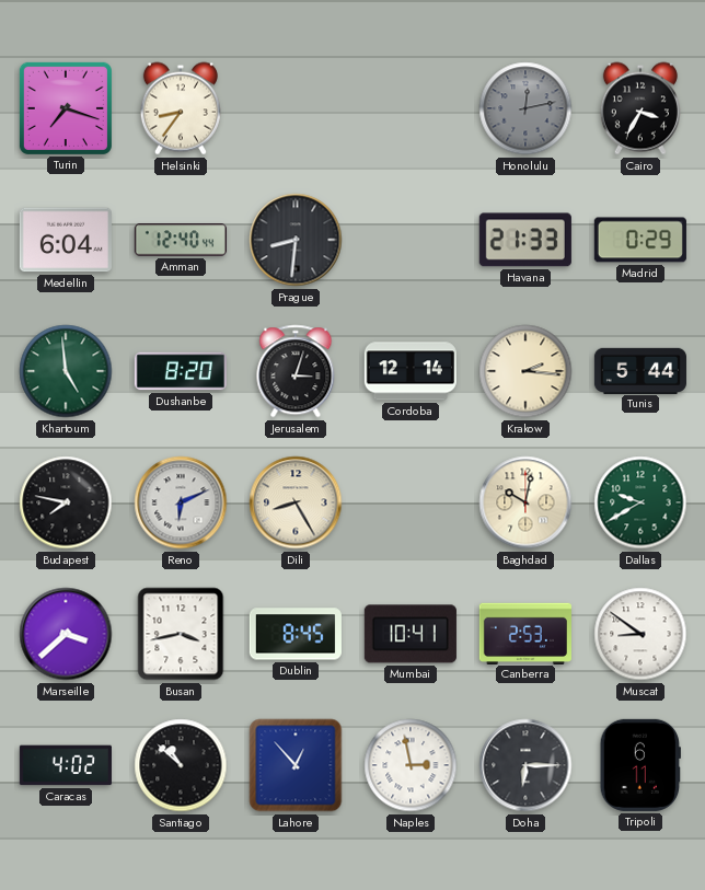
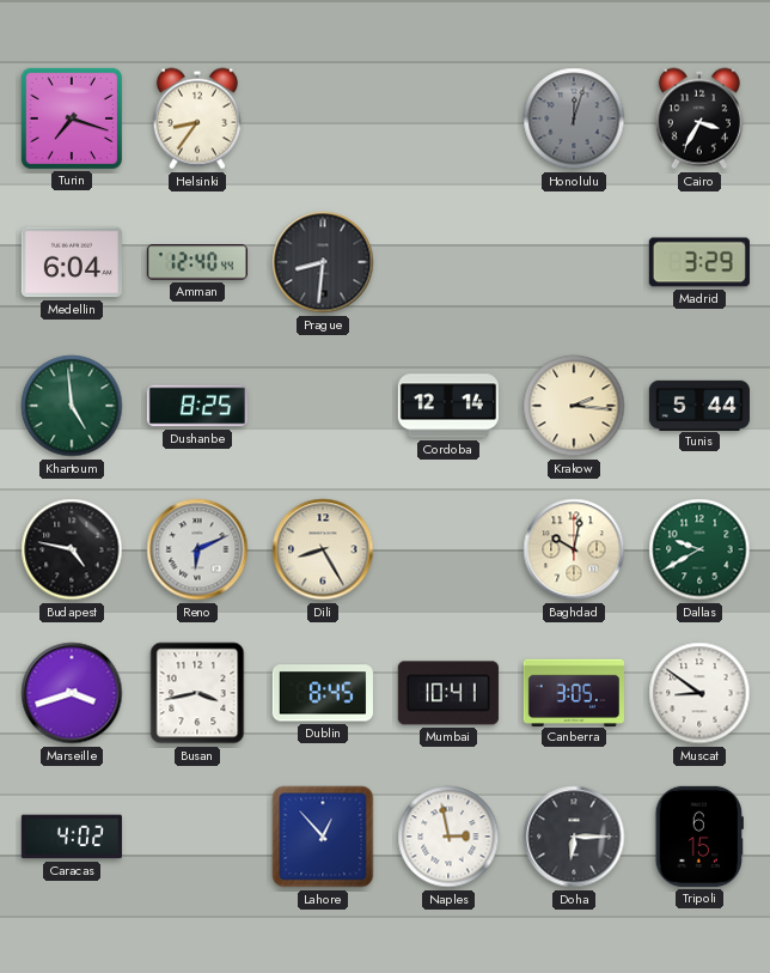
Honolulu: 12:13 -> 12:03
Havana: 21:33 -> none
Madrid: 0:29 -> 3:29
Dushanbe: 8:20 -> 8:25
Jerusalem: 3:03 -> none
Budapest: 7:47 -> 4:47
Marseille: 3:38 -> 3:42
Canberra: 2:53 -> 3:05
Santiago: 10:52 -> none
Tripoli: 6:11 -> 6:15
